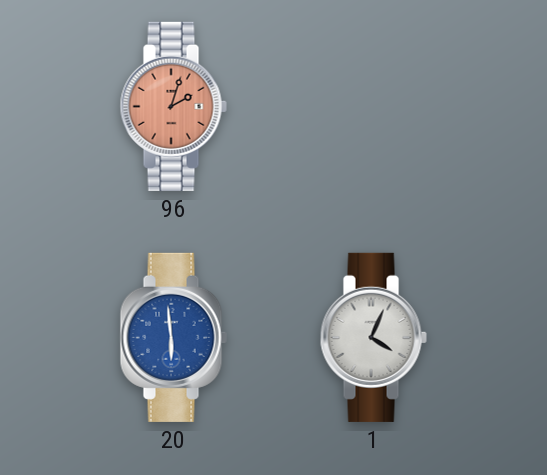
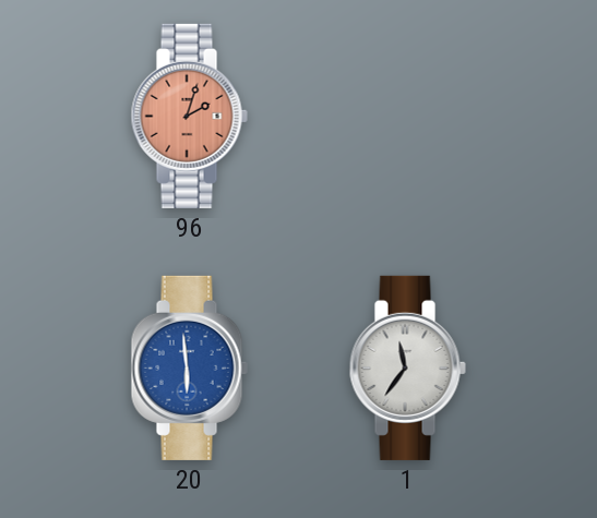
1: 4:04 -> 11:36
